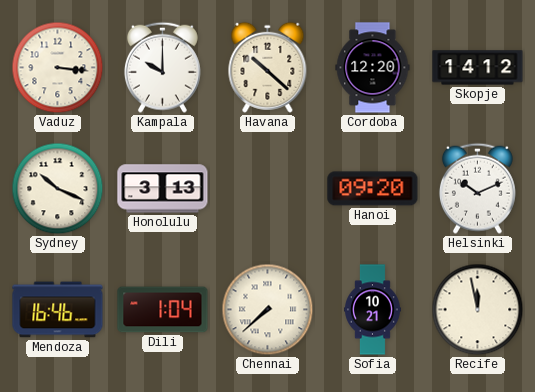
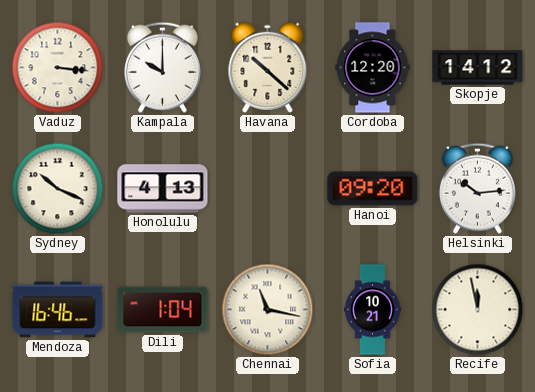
Honolulu: 3:13 -> 4:13
Helsinki: 10:11 -> 10:14
Chennai: 7:38 -> 11:17
